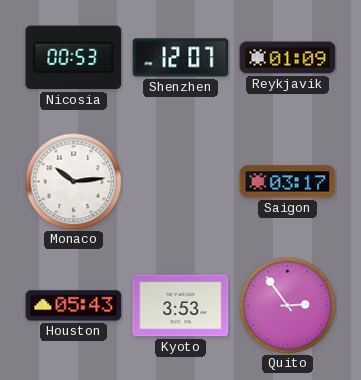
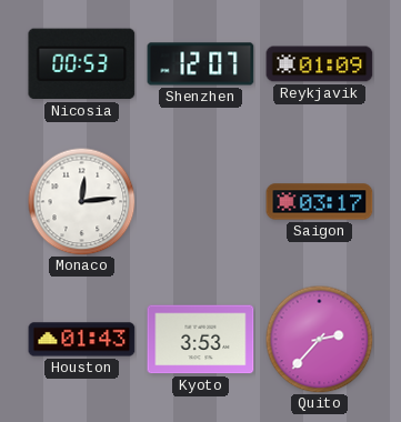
Monaco: 10:14 -> 12:14
Houston: 05:43 -> 01:43
Quito: 2:54 -> 2:37
